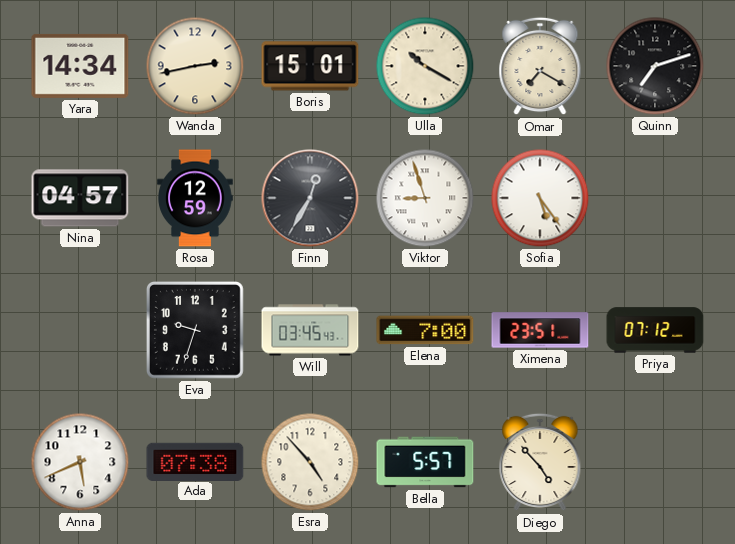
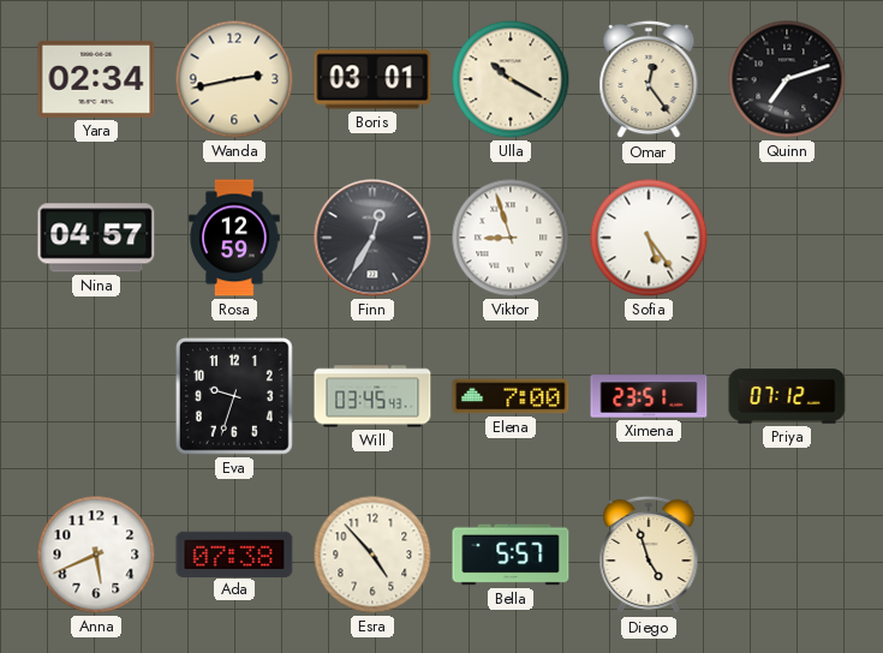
Yara: 14:34 -> 02:34
Boris: 15:01 -> 03:01
Omar: 7:20 -> 12:24
Diego: 4:53 -> 4:57
